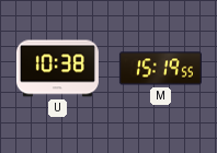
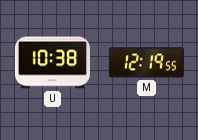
M: 15:19 -> 12:19
